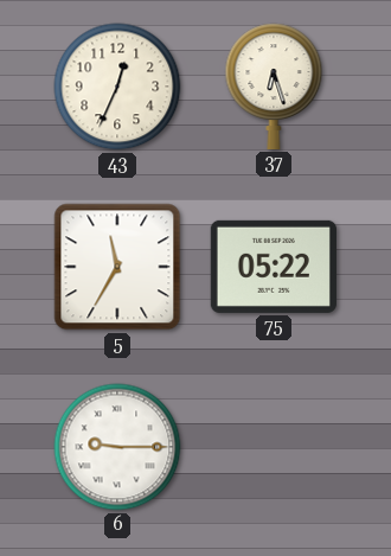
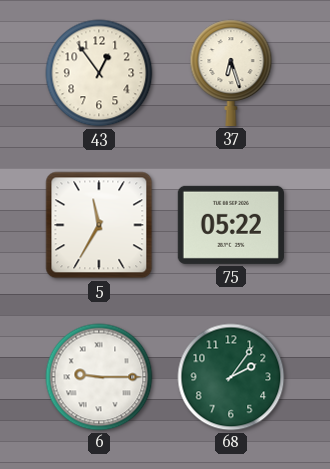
43: 12:34 -> 12:54
68: none -> 2:06
